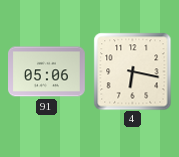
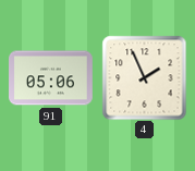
4: 6:17 -> 1:56
